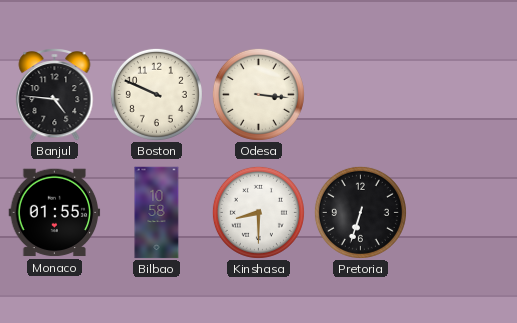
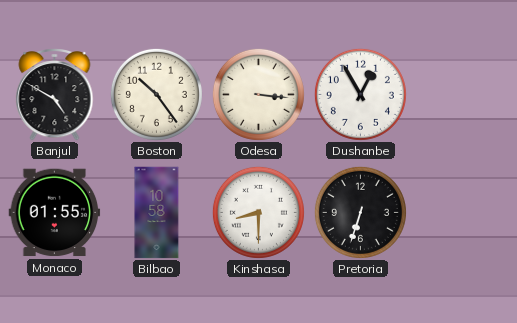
Banjul: 4:46 -> 4:50
Boston: 9:49 -> 10:24
Dushanbe: none -> 12:55
